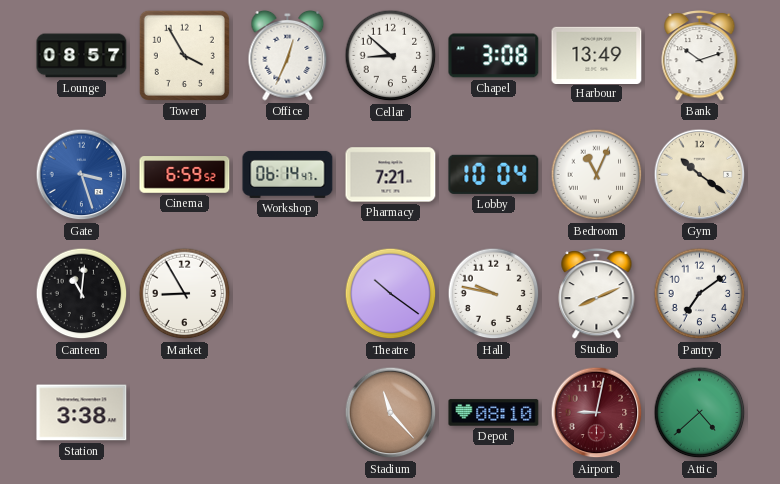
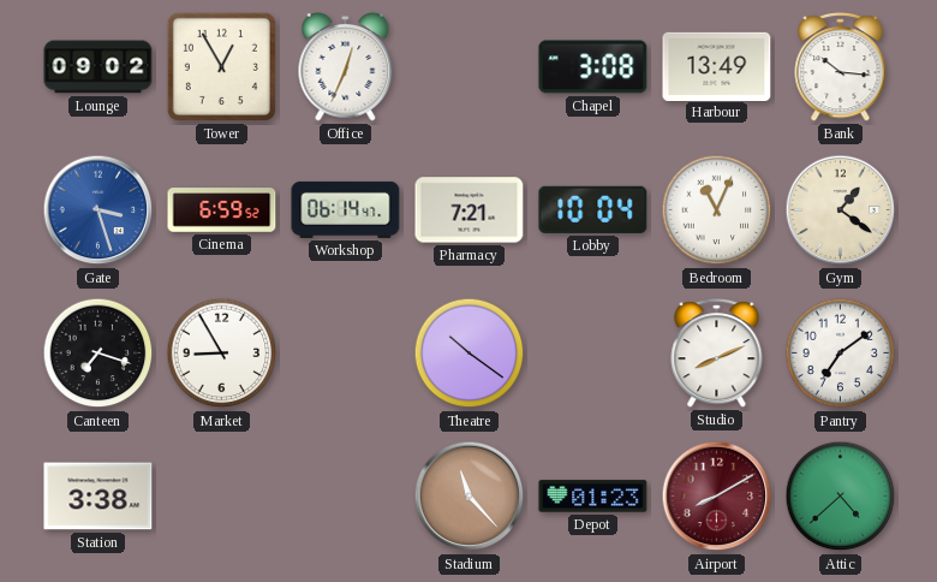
Lounge: 08:57 -> 09:02
Tower: 3:55 -> 12:55
Cellar: 8:52 -> none
Bank: 10:12 -> 10:16
Gym: 10:21 -> 1:21
Canteen: 11:01 -> 7:18
Hall: 9:47 -> none
Depot: 08:10 -> 01:23
Airport: 9:02 -> 8:10
